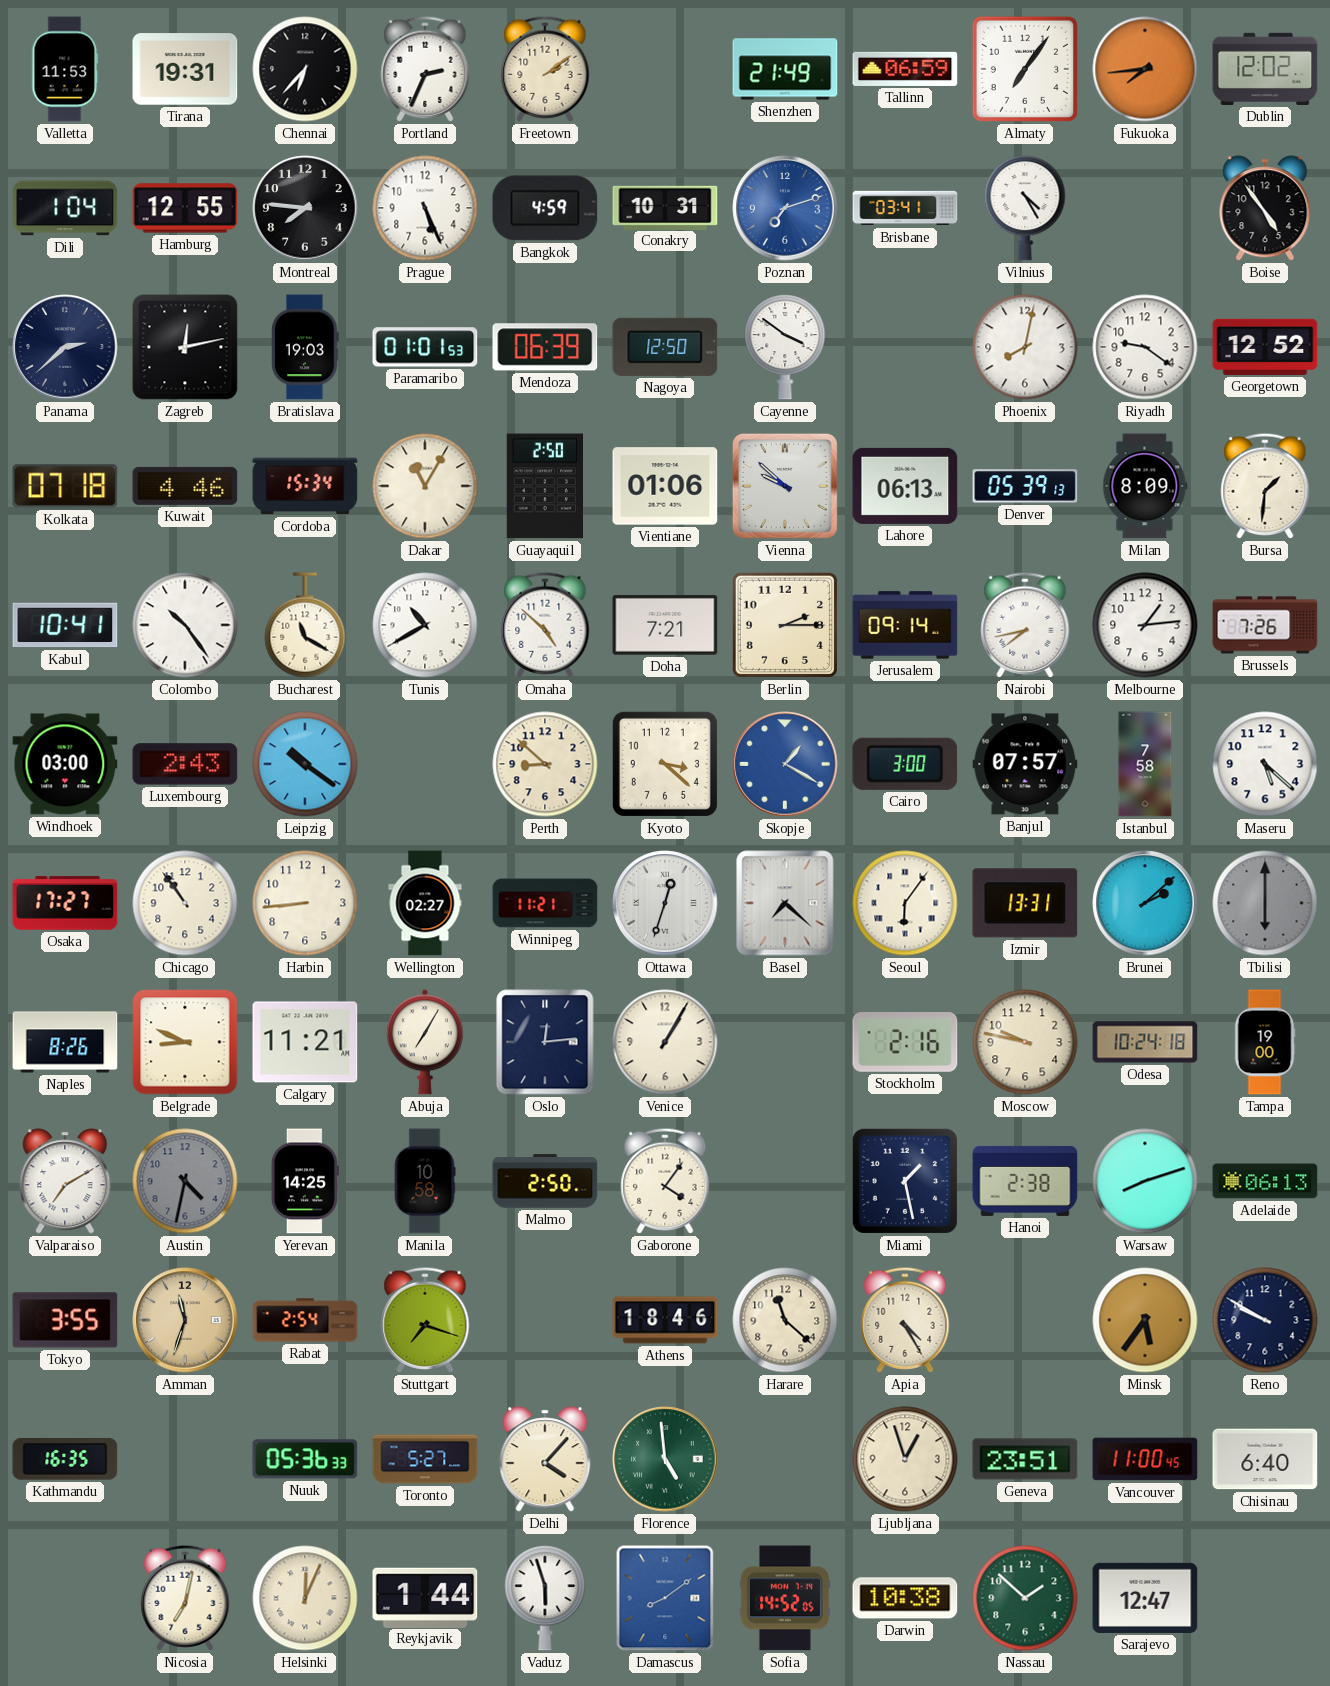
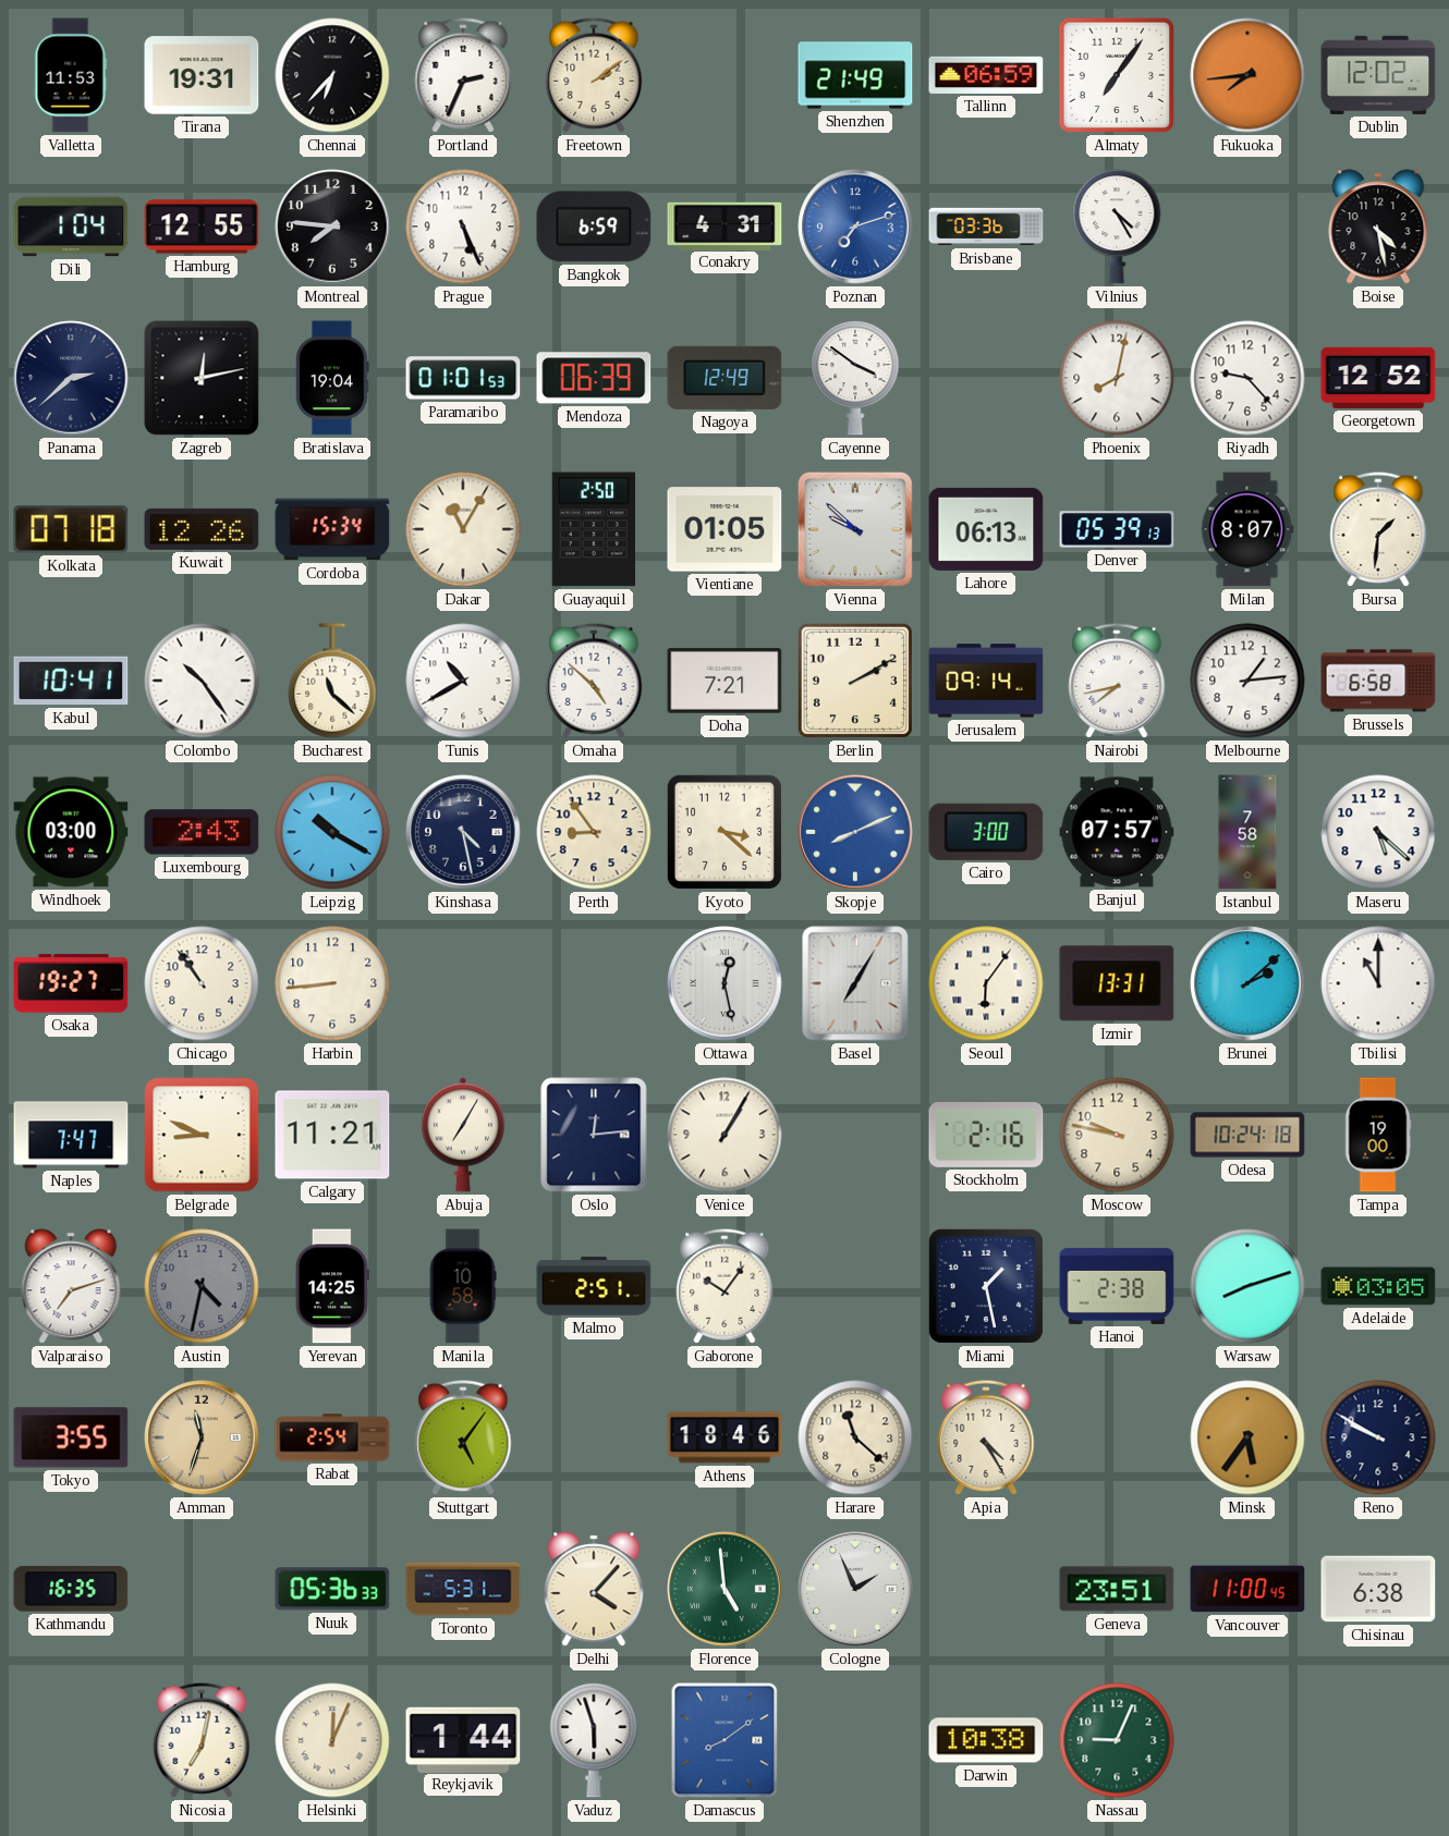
Bangkok: 4:59 -> 6:59
Conakry: 10:31 -> 4:31
Brisbane: 03:41 -> 03:36
Boise: 4:54 -> 4:28
Bratislava: 19:03 -> 19:04
Nagoya: 12:50 -> 12:49
Riyadh: 9:21 -> 9:23
Kuwait: 4:46 -> 12:26
Vientiane: 01:06 -> 01:05
Milan: 8:09 -> 8:07
Bucharest: 11:20 -> 11:22
Berlin: 2:15 -> 2:10
Brussels: 7:26 -> 6:58
Leipzig: 10:21 -> 10:20
Kinshasa: none -> 4:28
Perth: 8:52 -> 8:54
Skopje: 1:20 -> 8:11
Osaka: 17:27 -> 19:27
Wellington: 02:27 -> none
Winnipeg: 11:21 -> none
Ottawa: 12:33 -> 12:28
Basel: 7:22 -> 7:05
Tbilisi: 6:00 -> 11:00
Tbilisi dial: grey -> white
Naples: 8:26 -> 7:47
Valparaiso: 7:10 -> 7:12
Malmo: 2:50 -> 2:51
Gaborone: 4:06 -> 10:06
Adelaide: 06:13 -> 03:05
Stuttgart: 7:18 -> 5:06
Toronto: 5:27 -> 5:31
Cologne: none -> 1:56
Ljubljana: 12:57 -> none
Chisinau: 6:40 -> 6:38
Sofia: 14:52 -> none
Nassau: 1:52 -> 9:04
Sarajevo: 12:47 -> none
